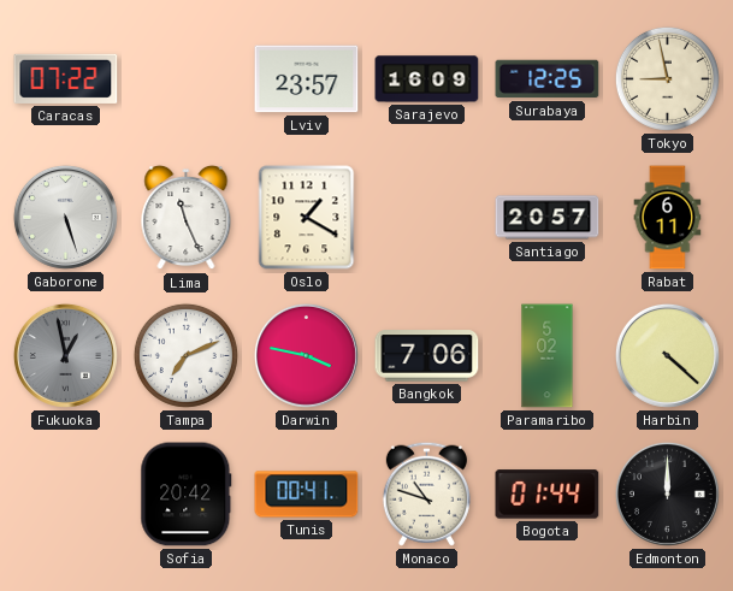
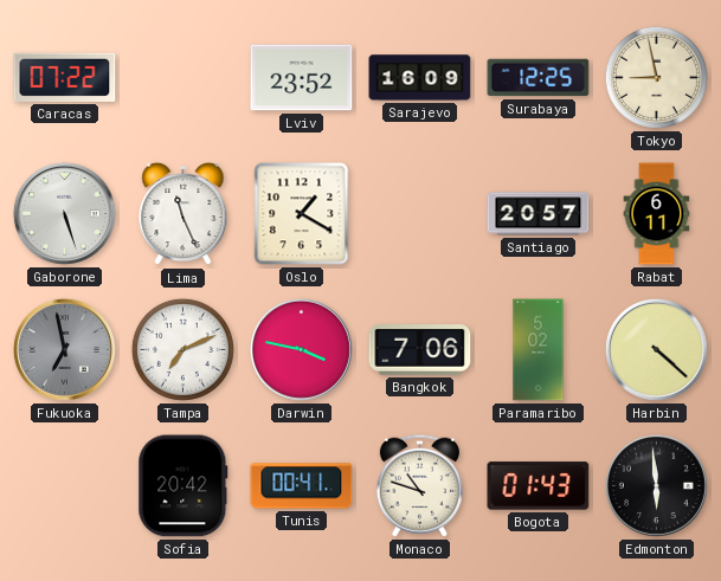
Lviv: 23:57 -> 23:52
Fukuoka: 12:58 -> 6:58
Bogota: 01:44 -> 01:43
Edmonton: 12:00 -> 5:59
